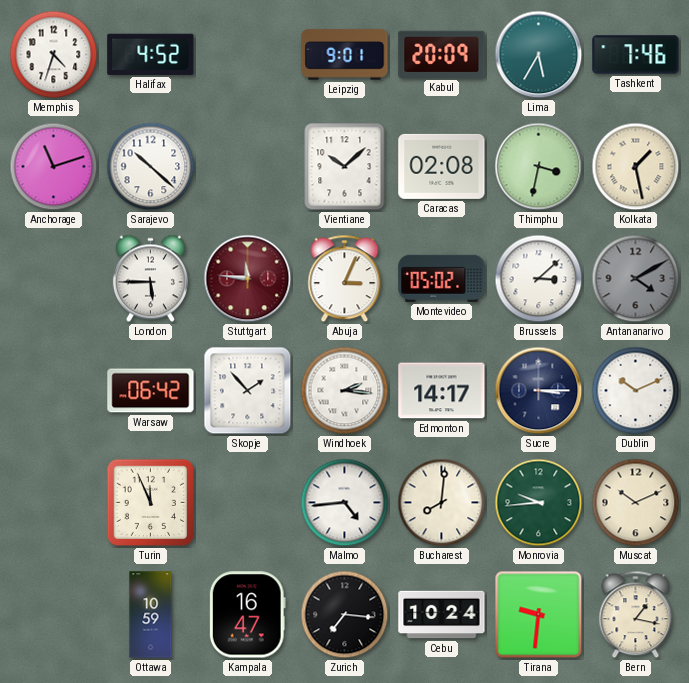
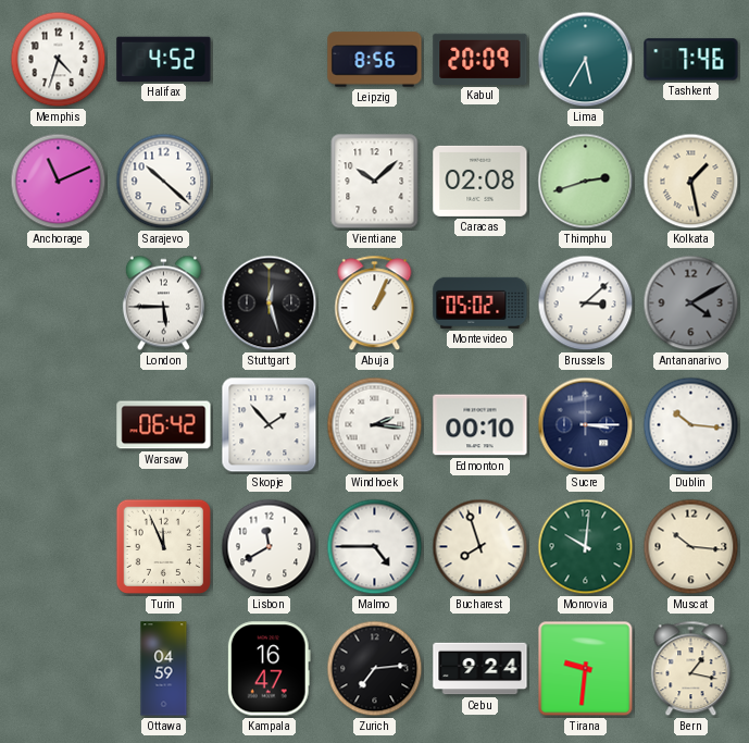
Leipzig: 9:01 -> 8:56
Anchorage: 11:12 -> 11:11
Thimphu: 3:32 -> 2:42
Stuttgart: 11:46 -> 12:27
Stuttgart dial: burgundy -> black
Abuja: 3:04 -> 1:04
Edmonton: 14:17 -> 00:10
Dublin: 10:11 -> 10:16
Lisbon: none -> 11:40
Malmo: 4:44 -> 4:45
Bucharest: 8:01 -> 7:57
Monrovia: 9:44 -> 10:01
Muscat: 10:11 -> 10:16
Ottawa: 10:59 -> 04:59
Zurich: 7:16 -> 7:14
Cebu: 10:24 -> 9:24
